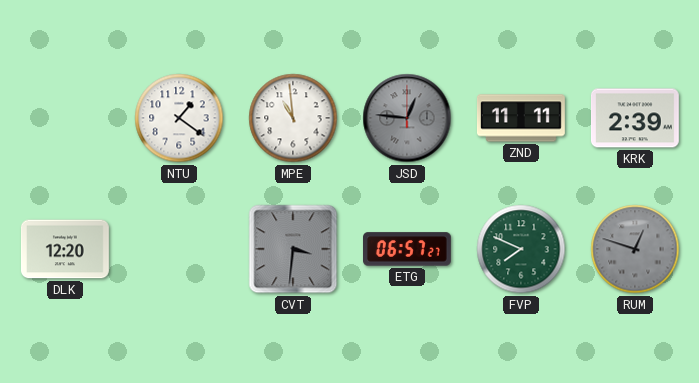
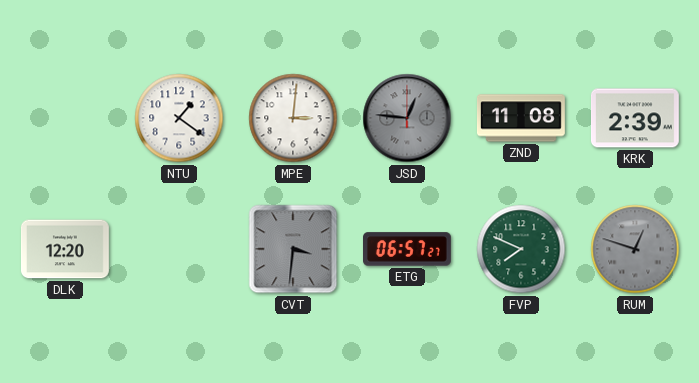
MPE: 10:59 -> 3:01
ZND: 11:11 -> 11:08
